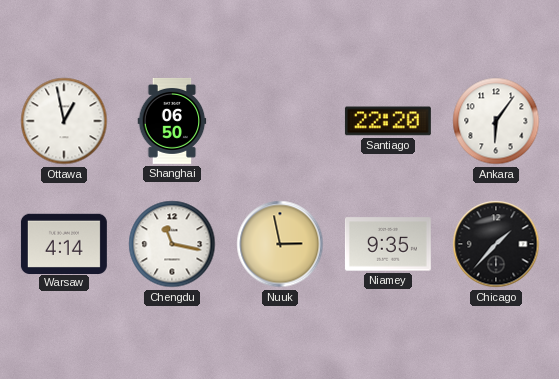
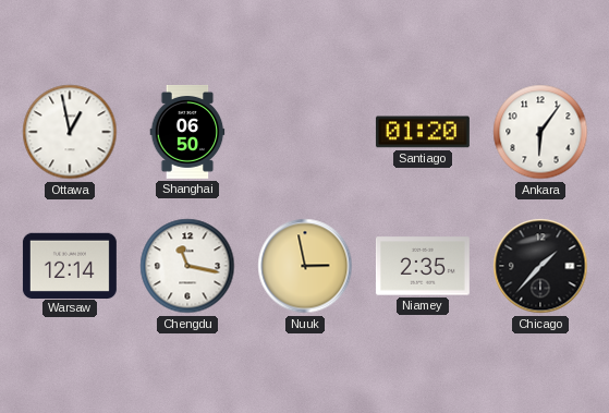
Santiago: 22:20 -> 01:20
Warsaw: 4:14 -> 12:14
Niamey: 9:35 -> 2:35
